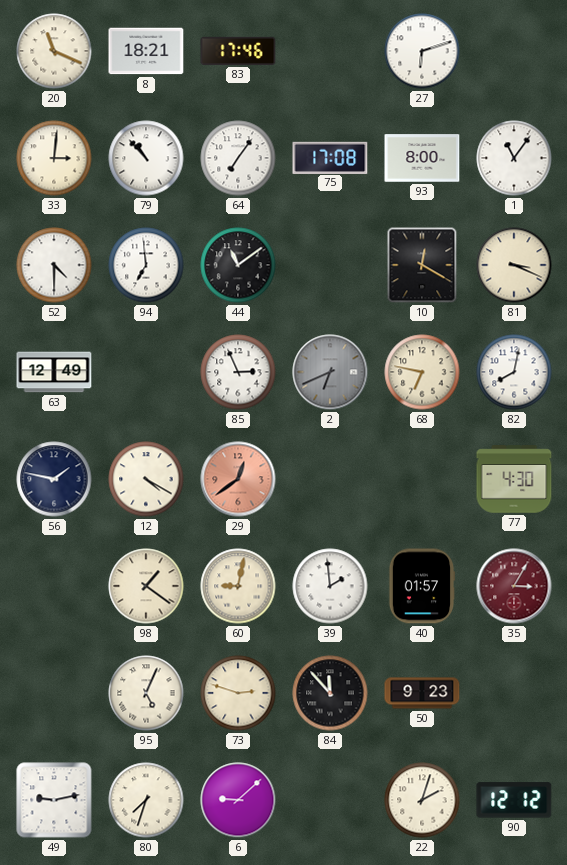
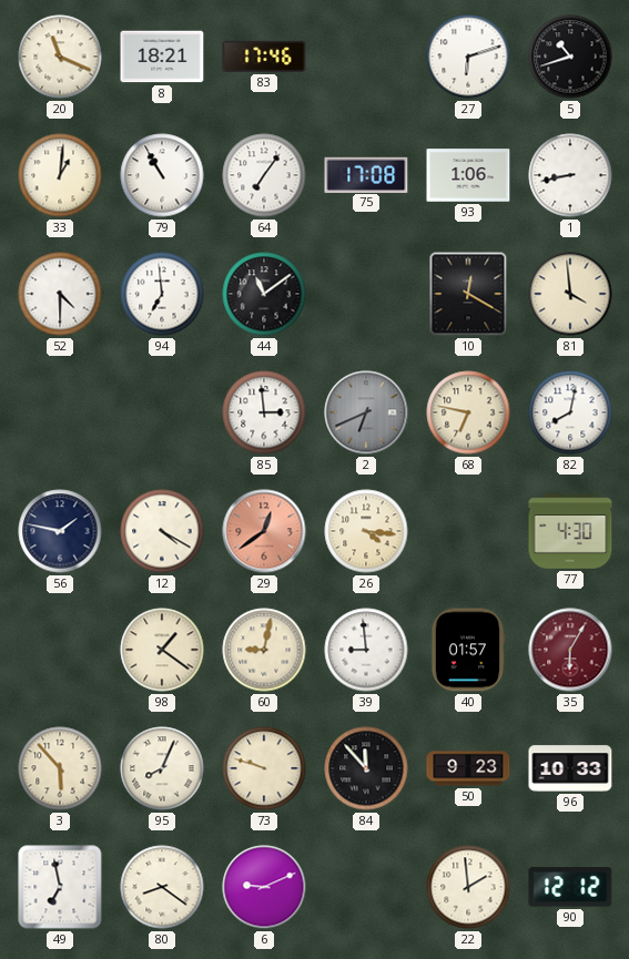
5: none -> 10:42
33: 3:01 -> 1:01
79: 10:53 -> 10:55
93: 8:00 -> 1:06
1: 11:06 -> 8:43
81: 3:19 -> 3:59
63: 12:49 -> none
85: 2:56 -> 2:59
26: none -> 4:16
39: 1:59 -> 8:59
35: 3:05 -> 6:05
3: none -> 5:53
95: 5:04 -> 8:04
73: 2:48 -> 9:48
96: none -> 10:33
49: 9:13 -> 6:58
80: 7:33 -> 8:21
6: 9:08 -> 9:11
22: 2:03 -> 1:59
